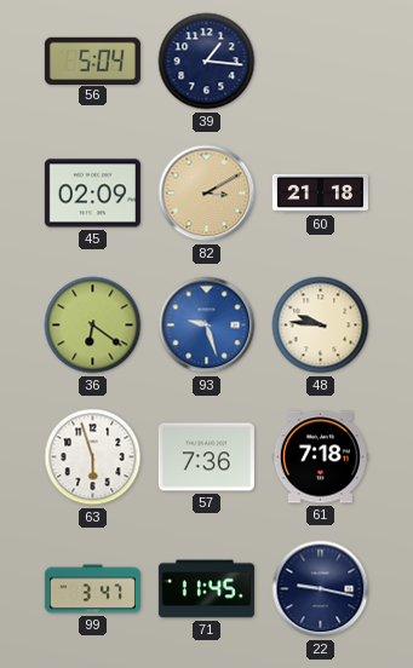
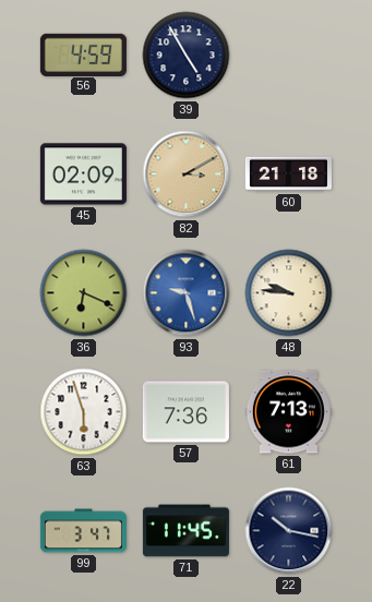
56: 5:04 -> 4:59
39: 1:16 -> 4:55
36: 6:21 -> 6:19
61: 7:18 -> 7:13
22: 9:17 -> 10:17
